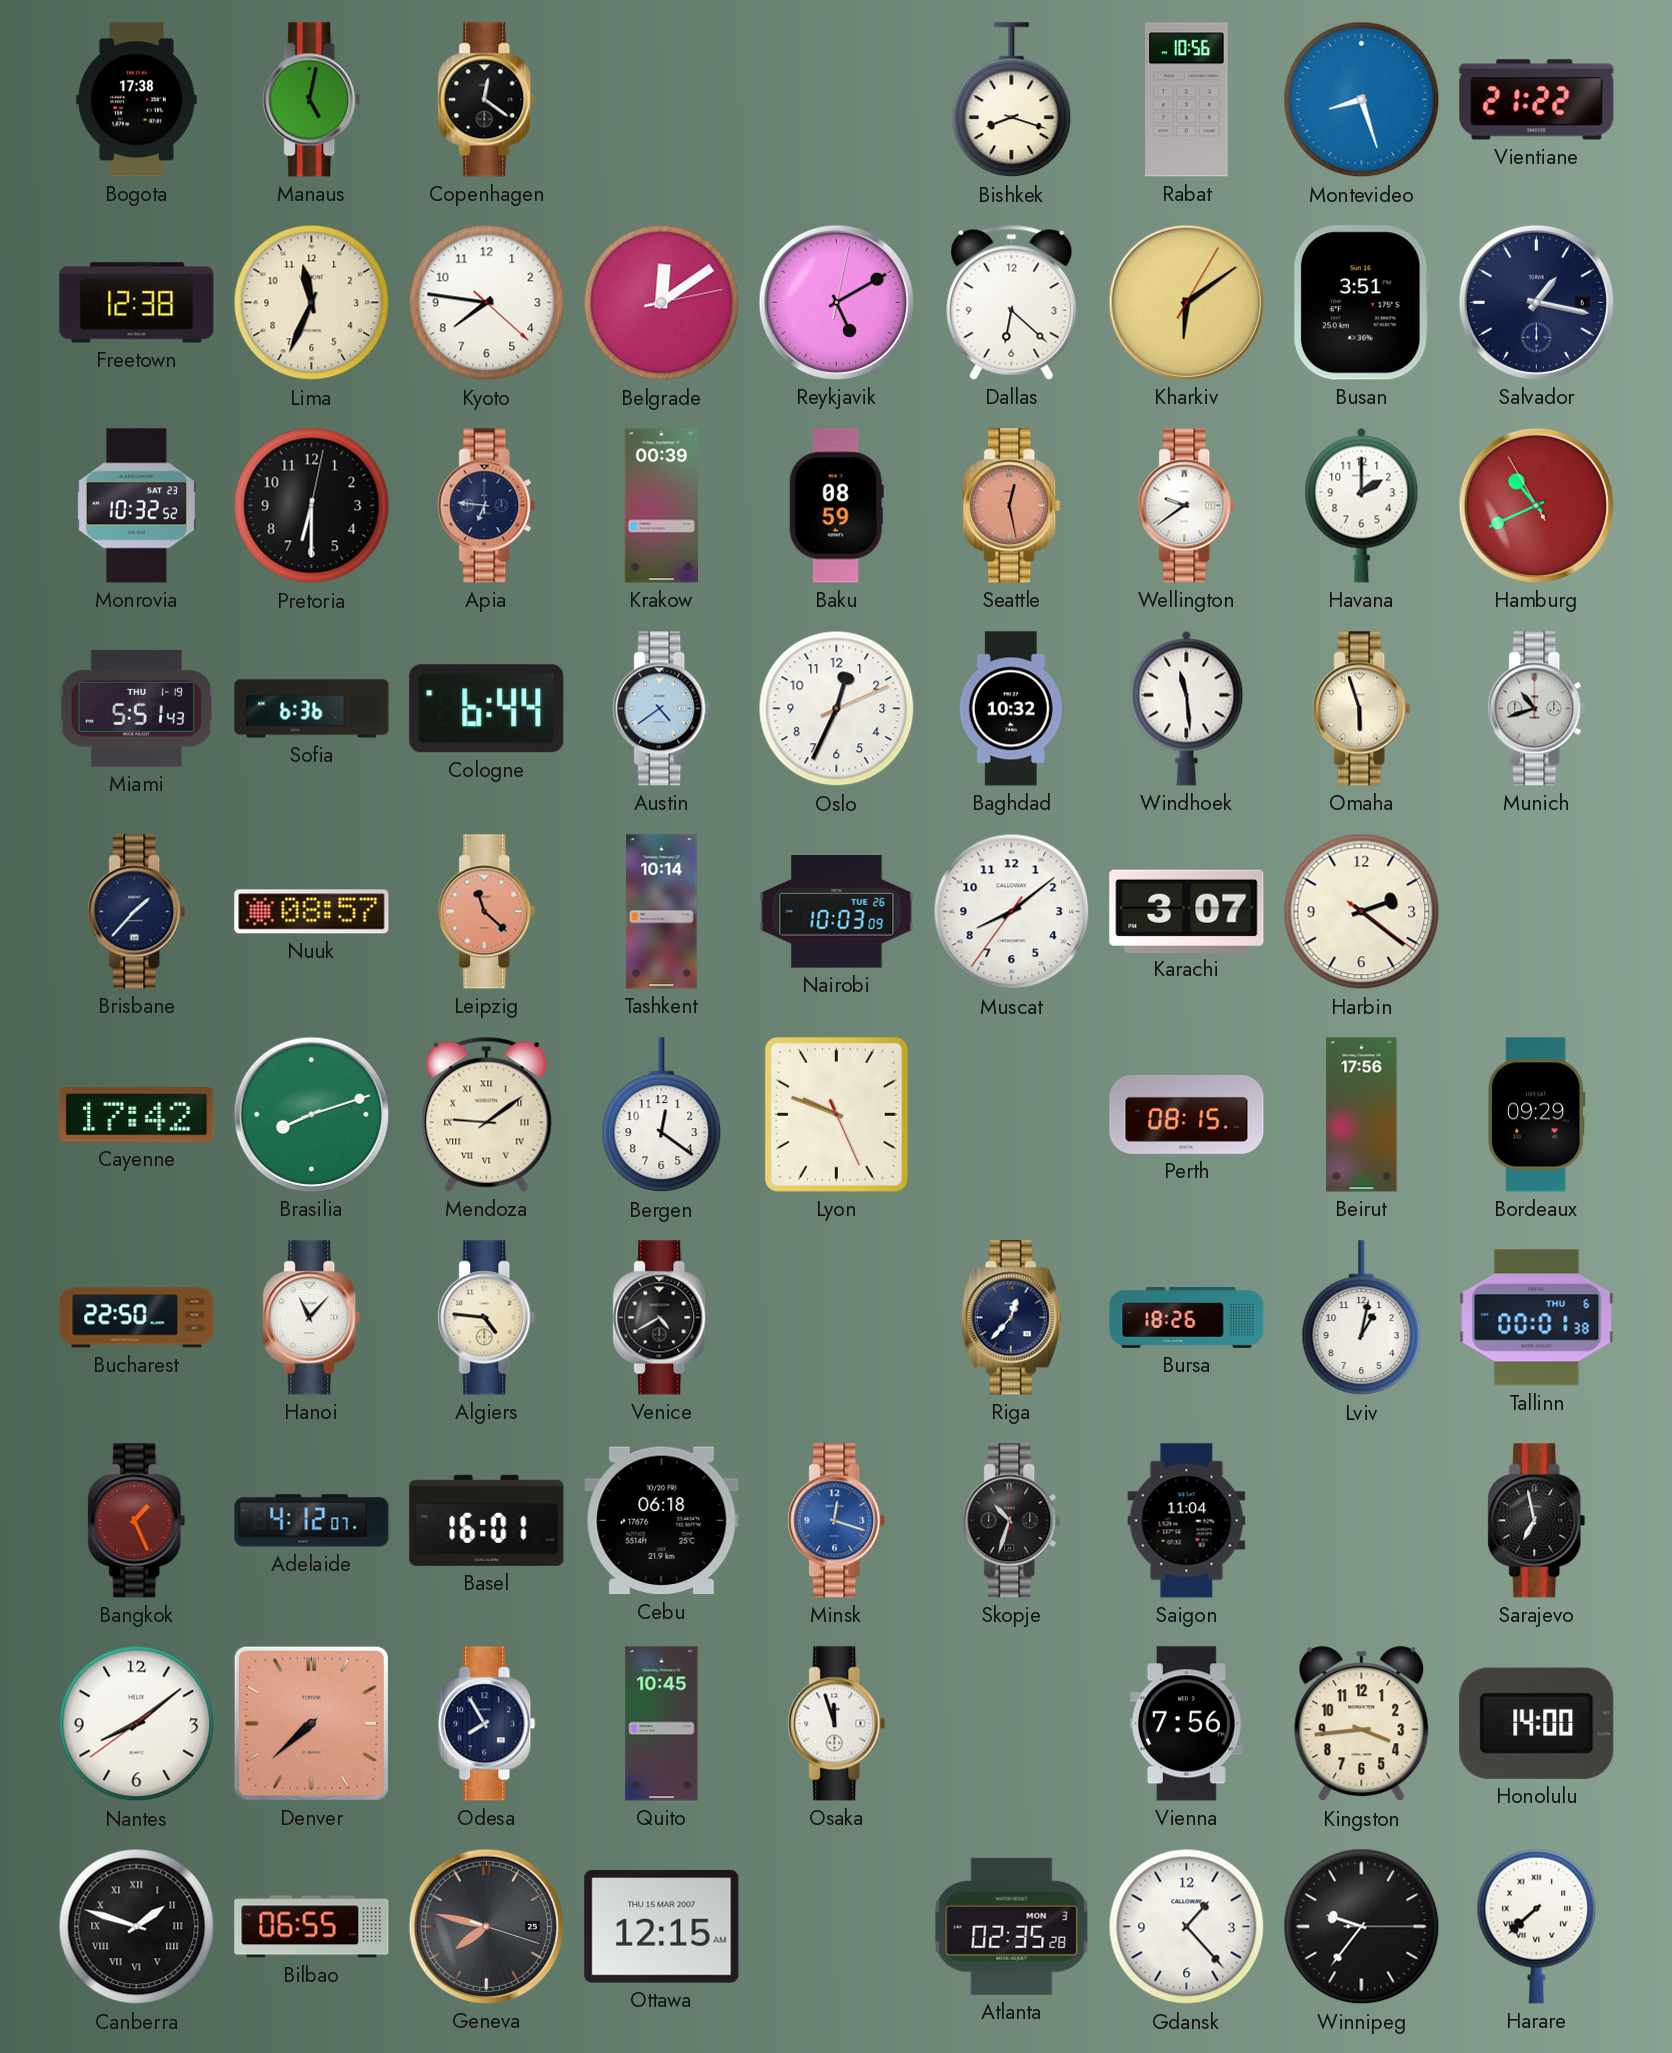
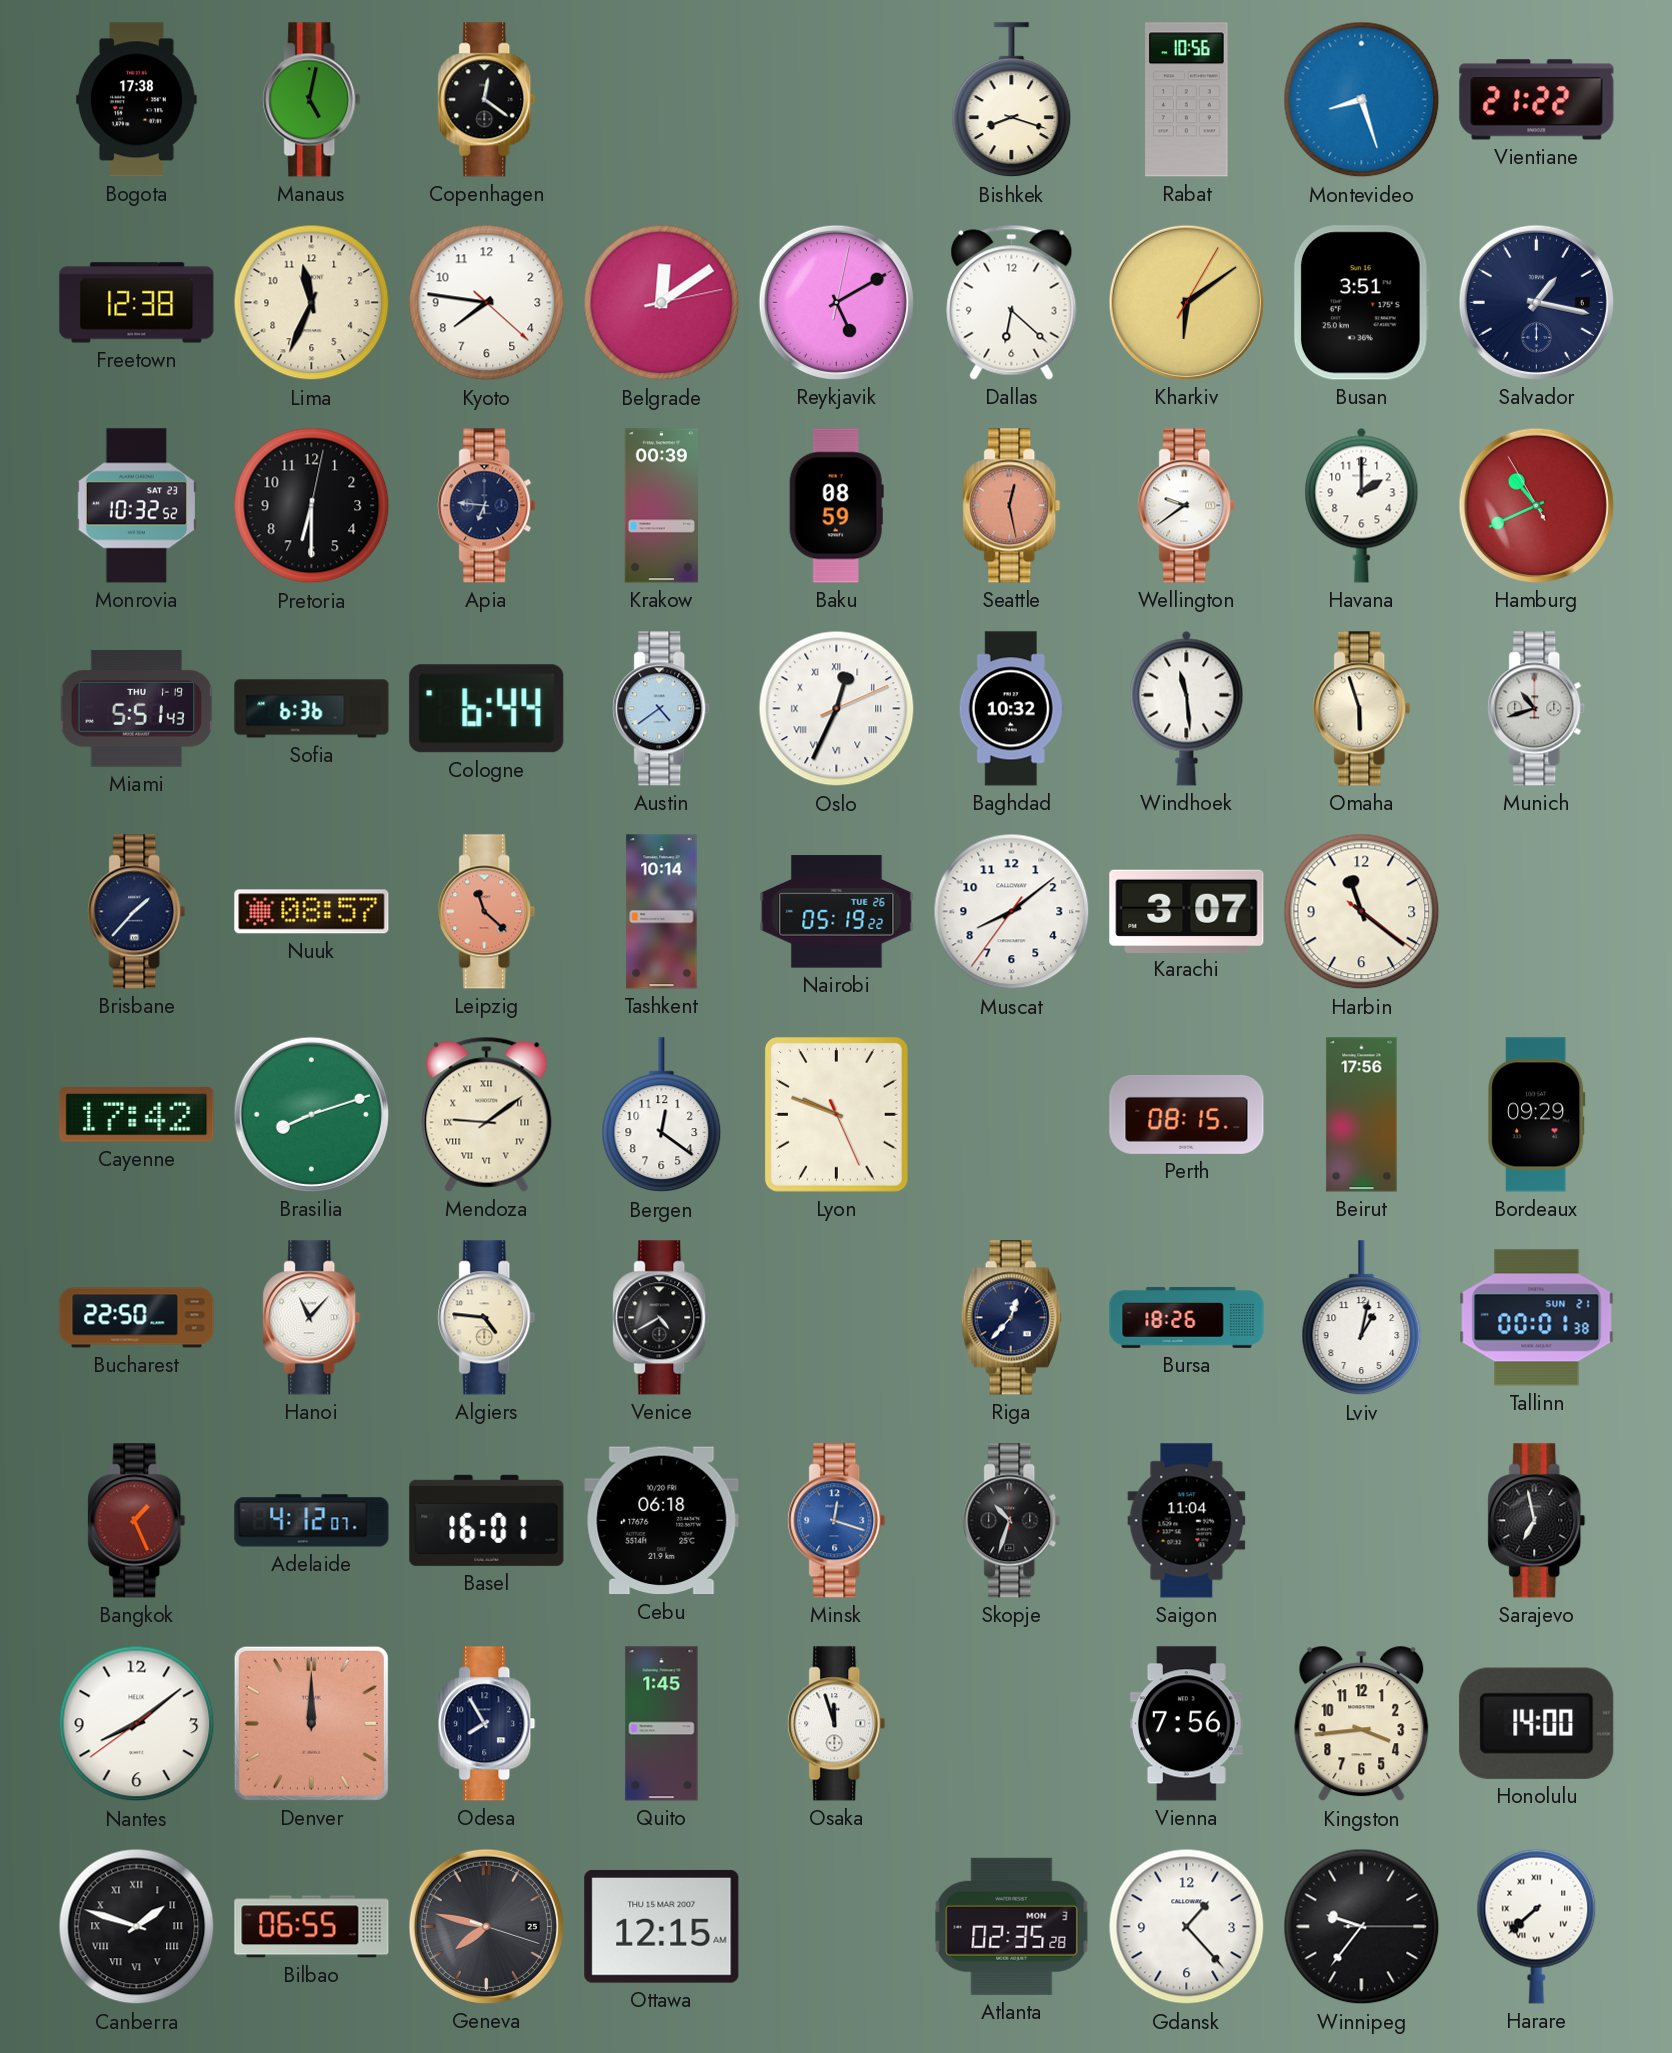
Oslo numerals: Arabic -> Roman
Nairobi: 10:03 -> 05:19
Harbin: 2:21 -> 11:21
Tallinn date: THU 6 -> SUN 21
Denver: 7:38 -> 12:00
Quito: 10:45 -> 1:45
